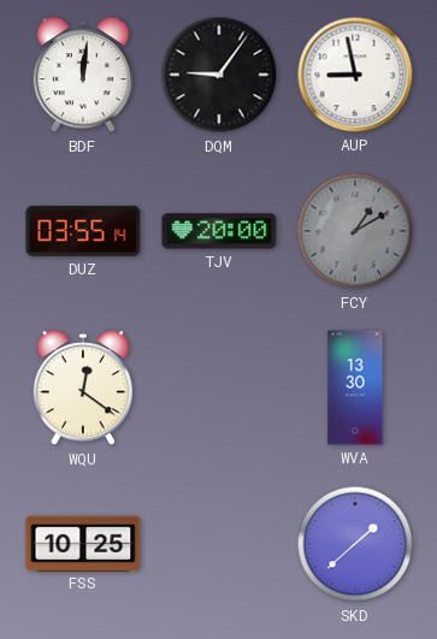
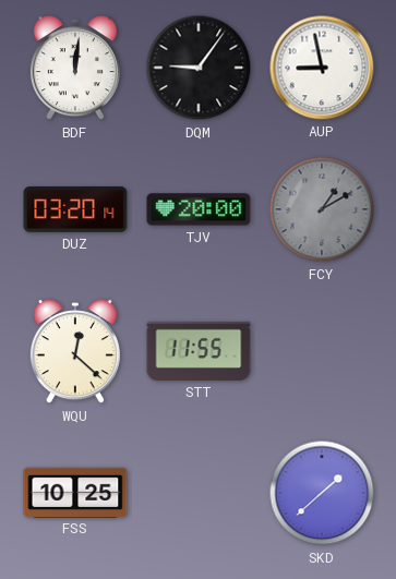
DUZ: 03:55 -> 03:20
WQU: 12:21 -> 12:22
STT: none -> 11:55
WVA: 13:30 -> none
